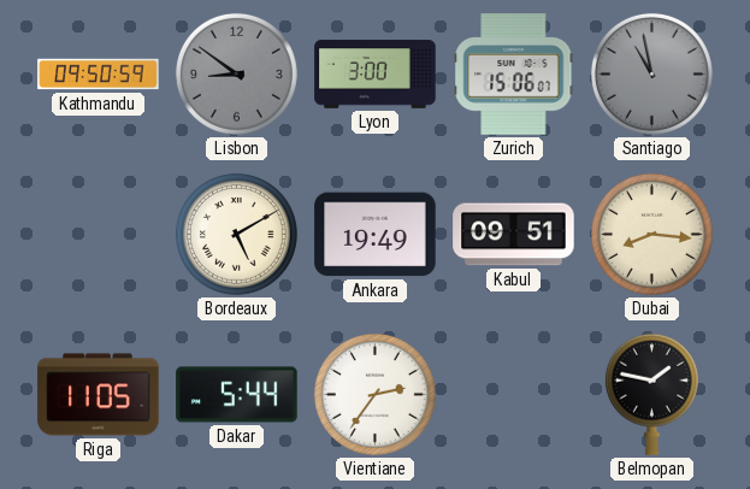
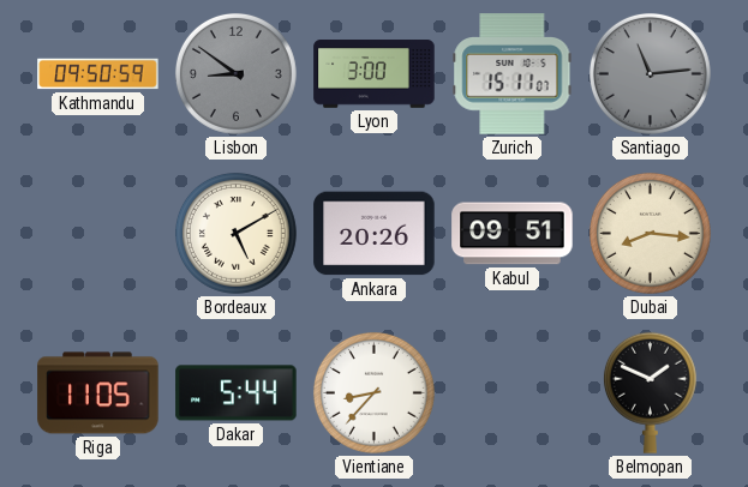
Zurich: 15:06 -> 15:11
Santiago: 10:58 -> 11:14
Ankara: 19:49 -> 20:26
Vientiane: 2:36 -> 8:37
Belmopan: 1:47 -> 1:49
